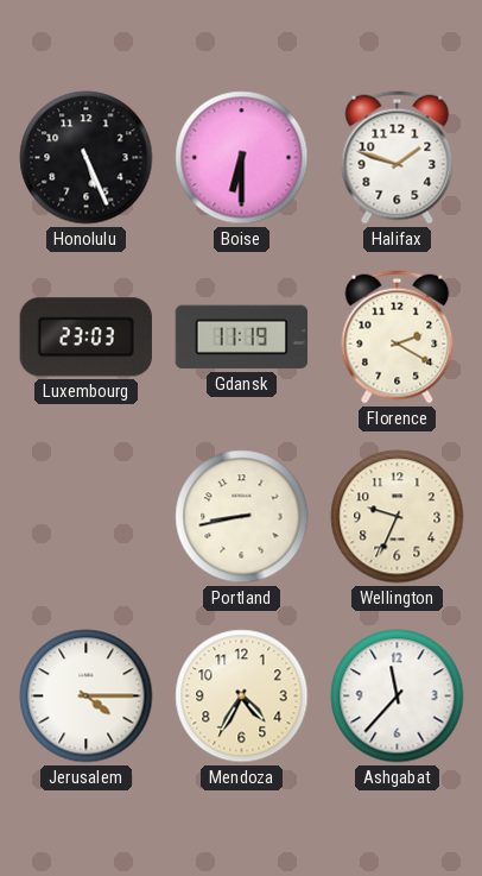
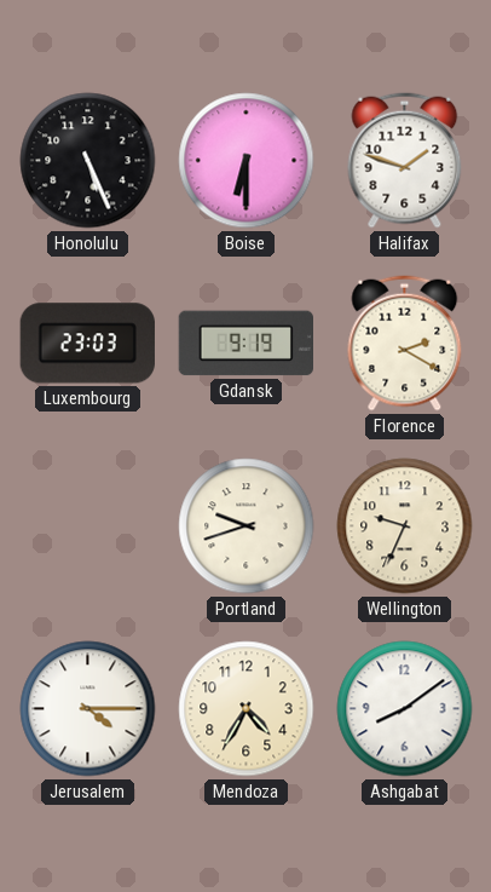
Gdansk: 11:19 -> 9:19
Portland: 8:43 -> 9:42
Ashgabat: 11:37 -> 8:09
